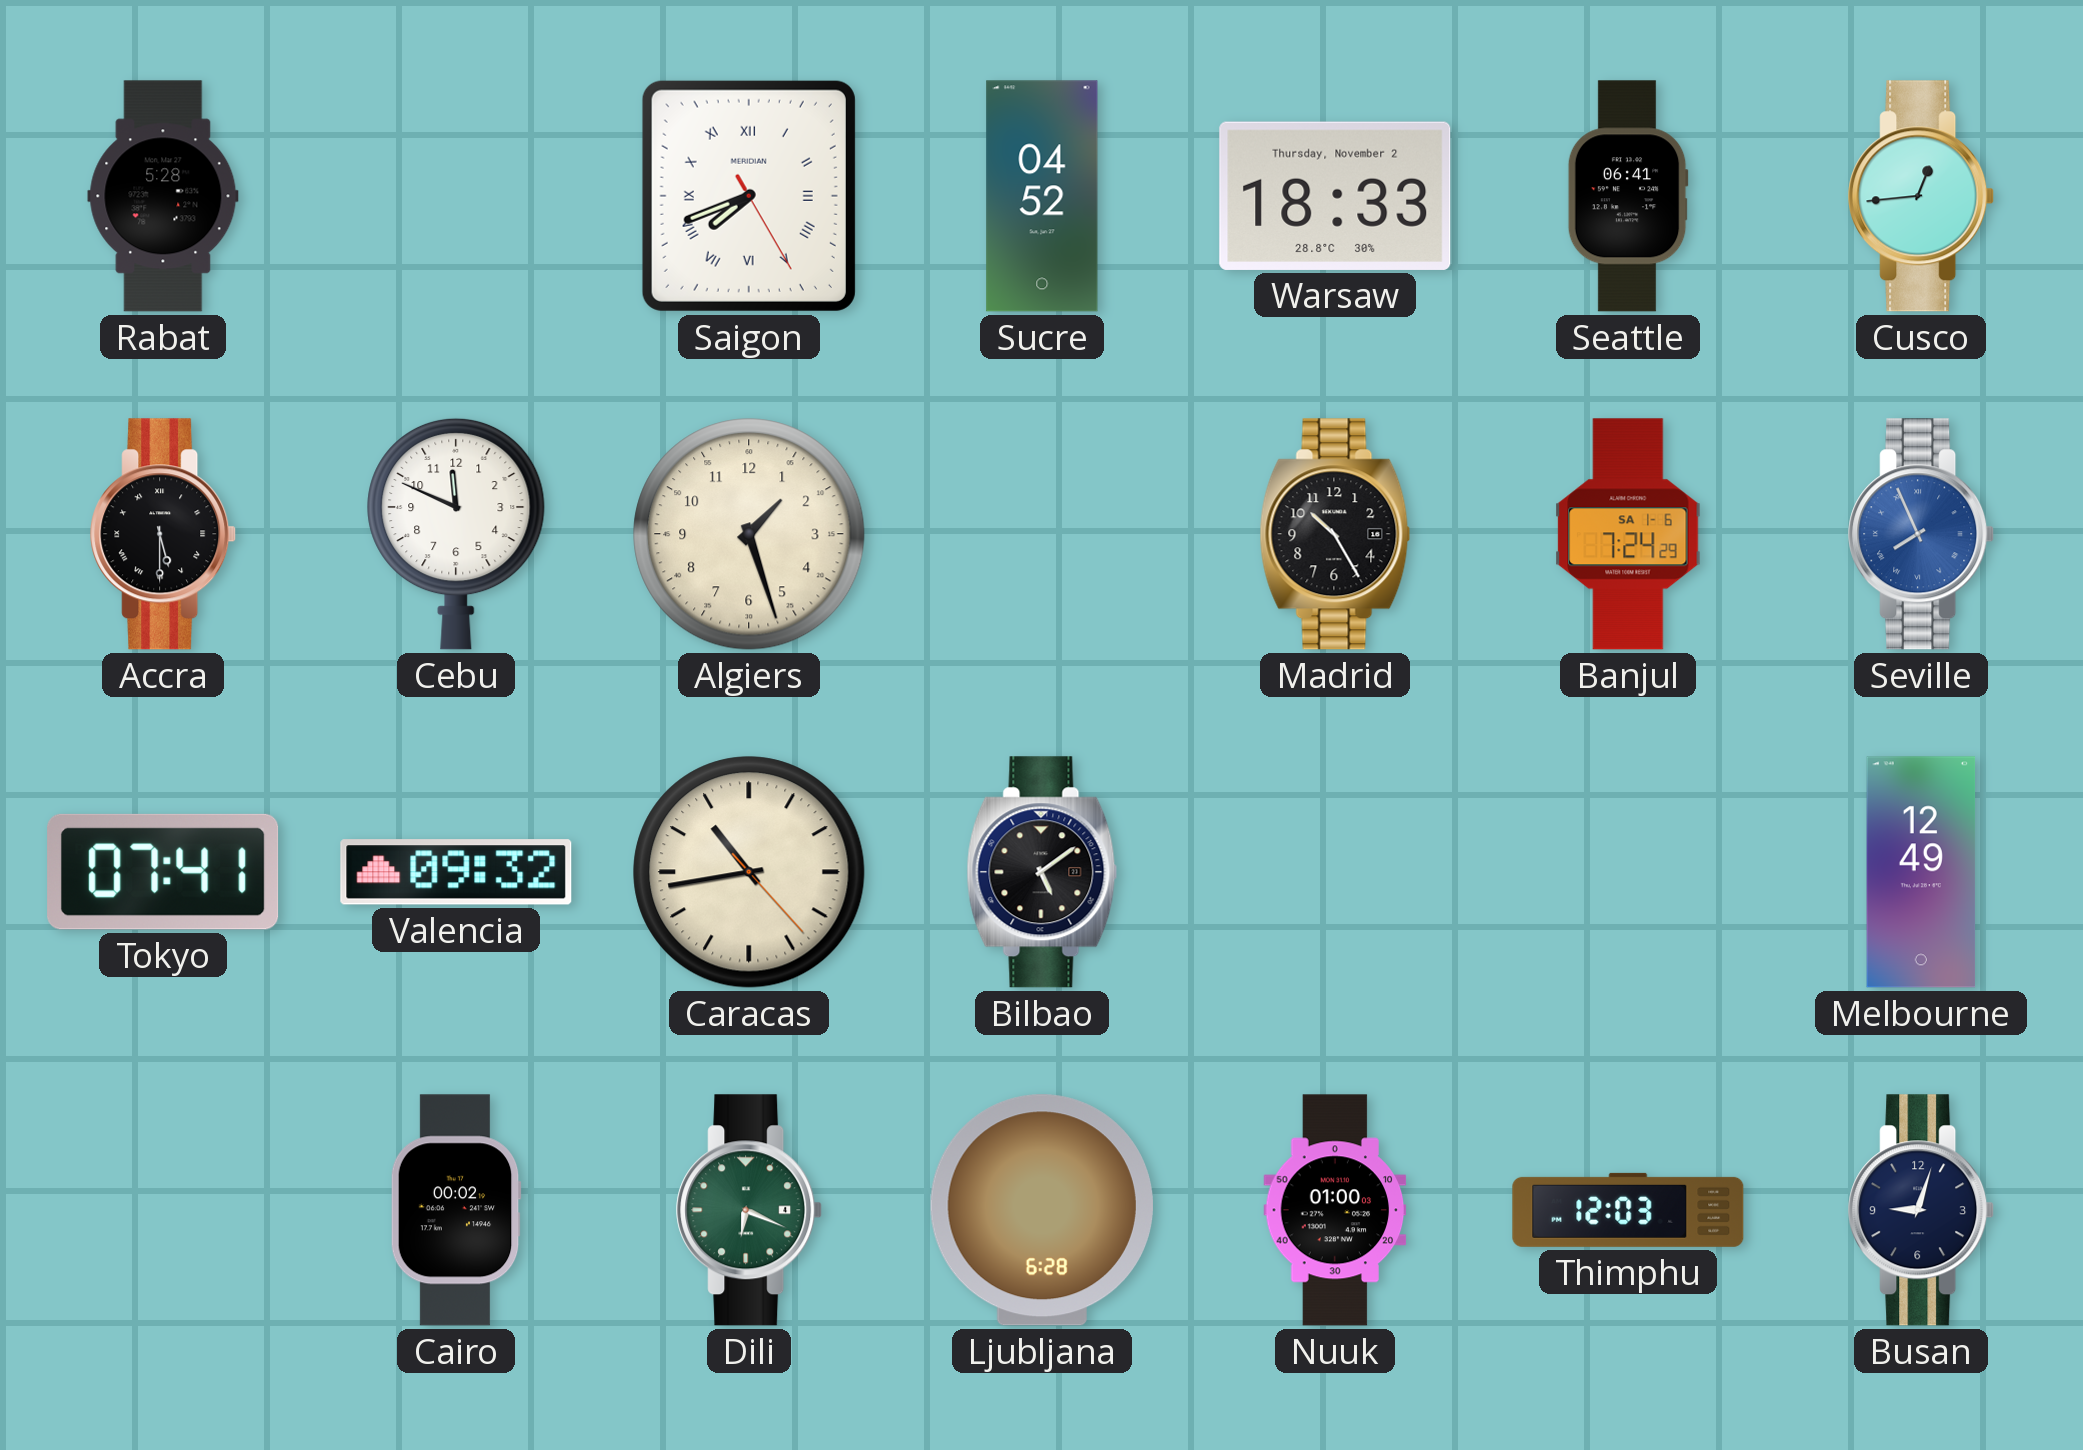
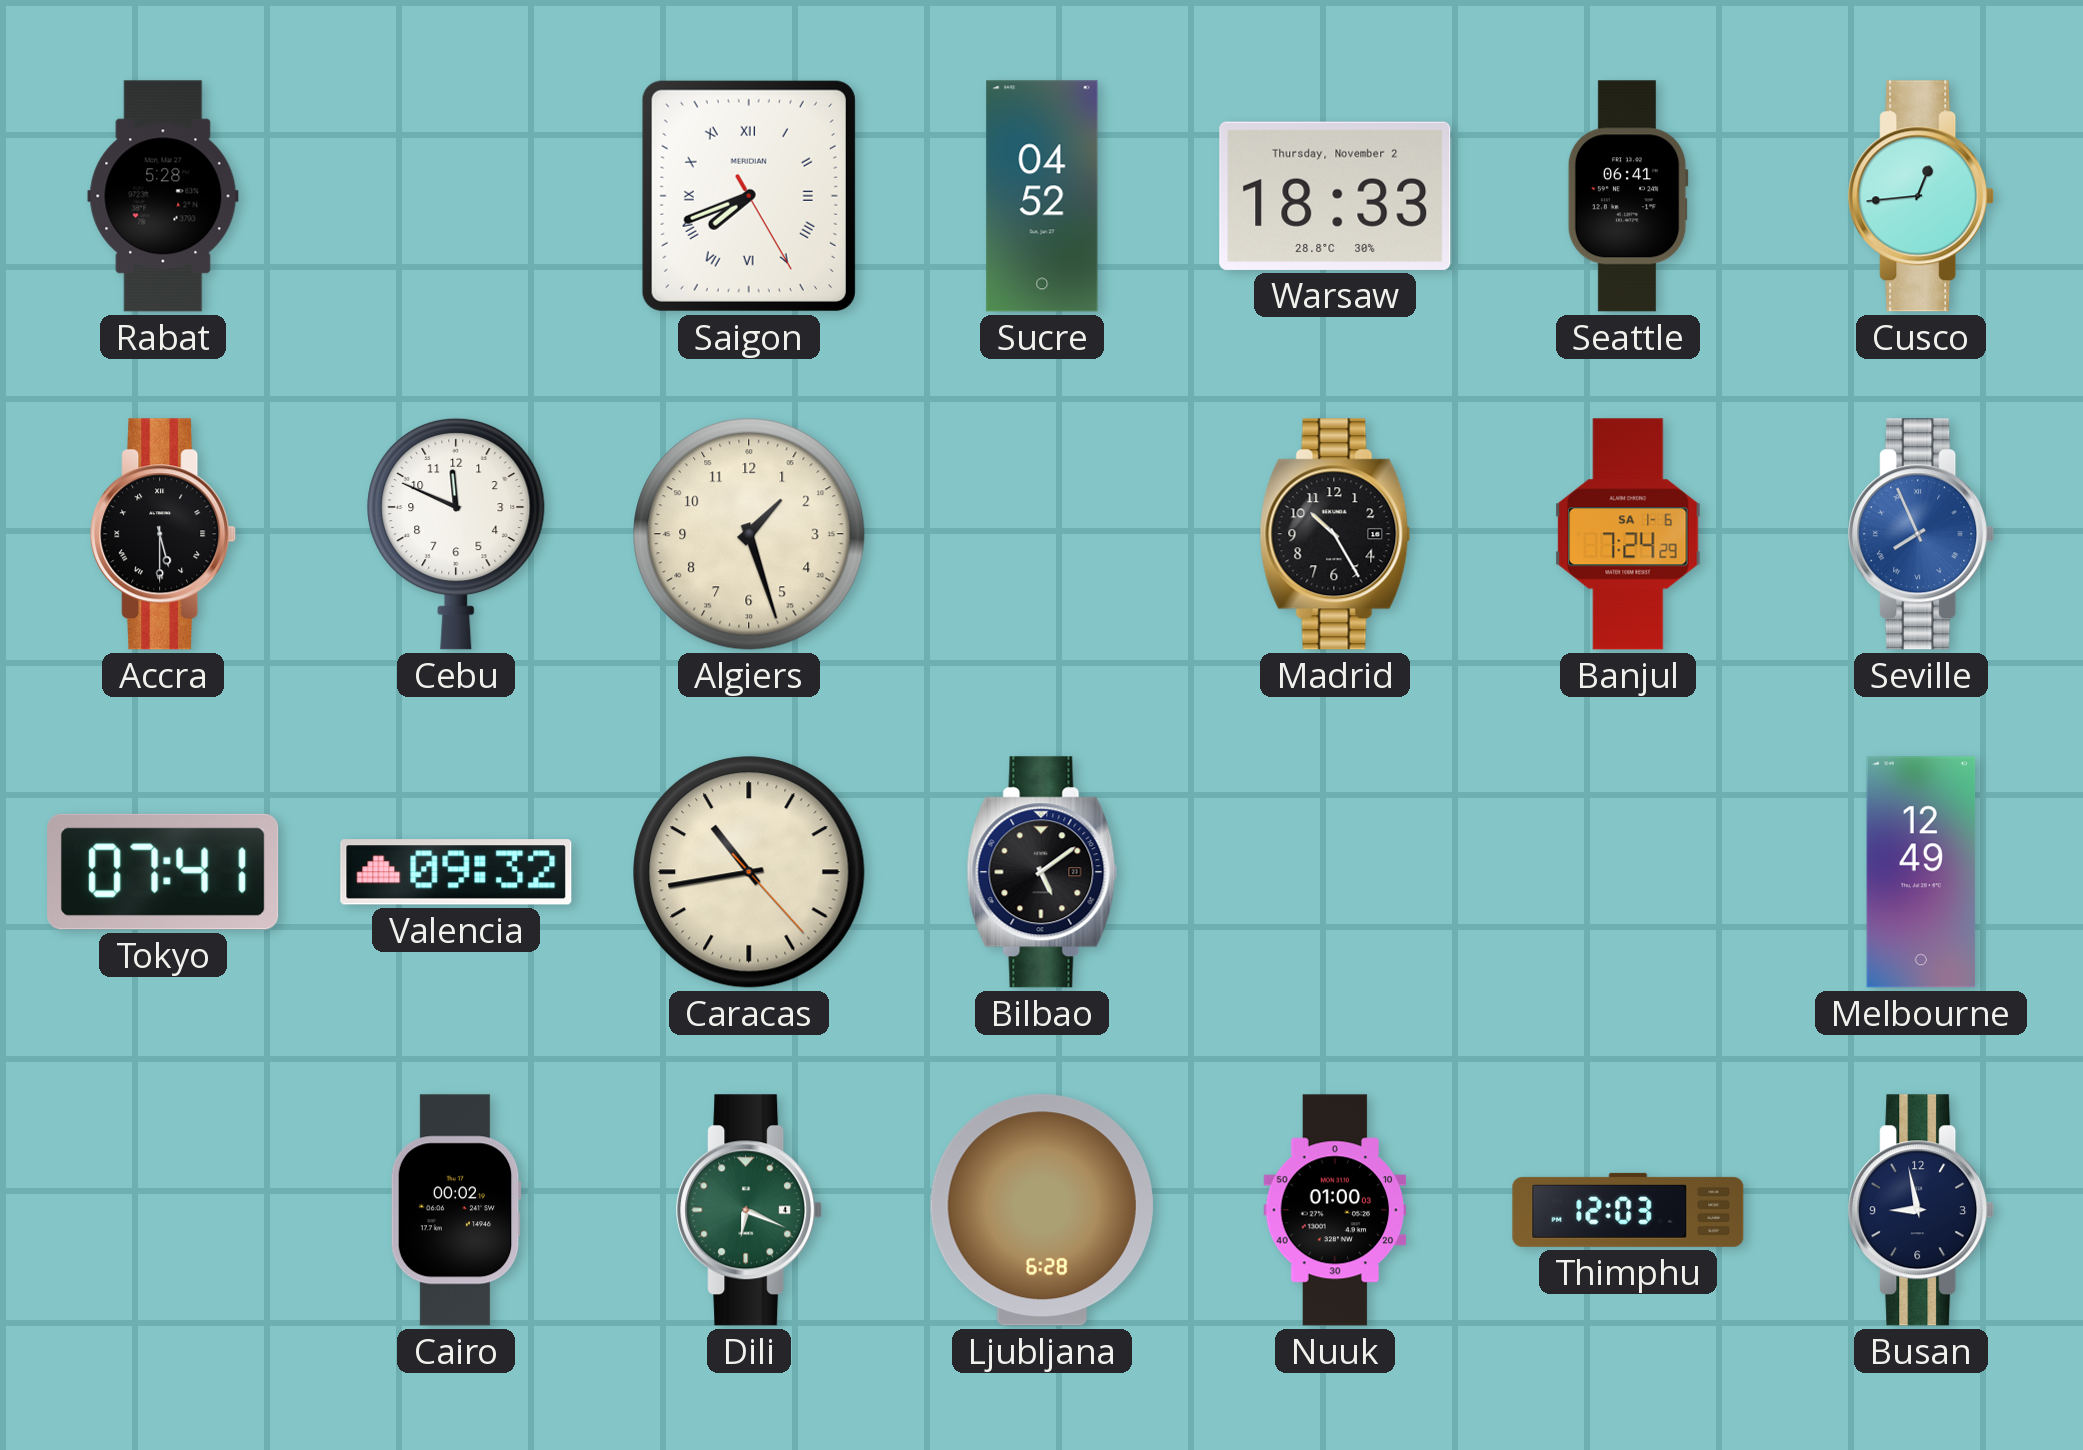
Busan: 9:03 -> 8:58
